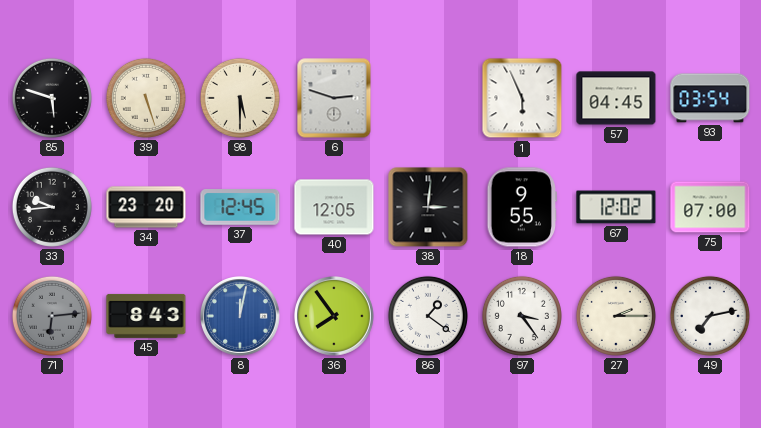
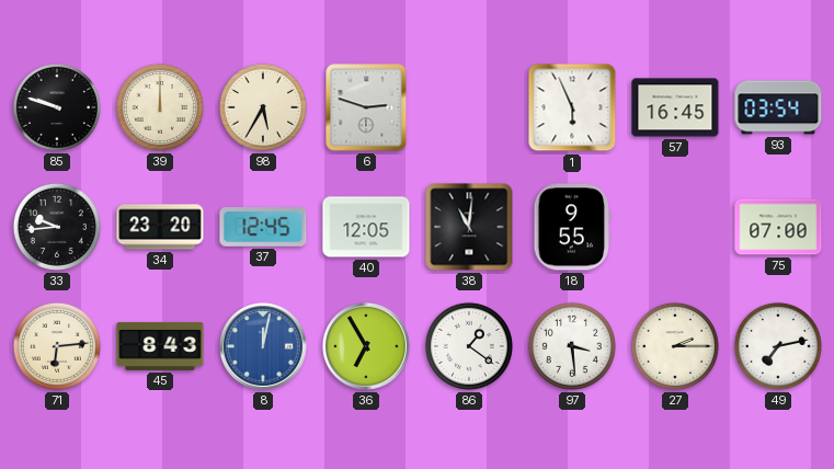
85: 5:48 -> 9:48
39: 5:27 -> 12:00
98: 5:30 -> 5:35
57: 04:45 -> 16:45
38: 3:01 -> 11:01
67: 12:02 -> none
71 dial: grey -> cream
36: 7:54 -> 6:55
97: 3:24 -> 3:29
